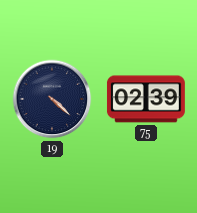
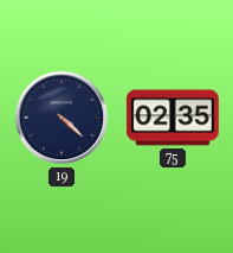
75: 02:39 -> 02:35
